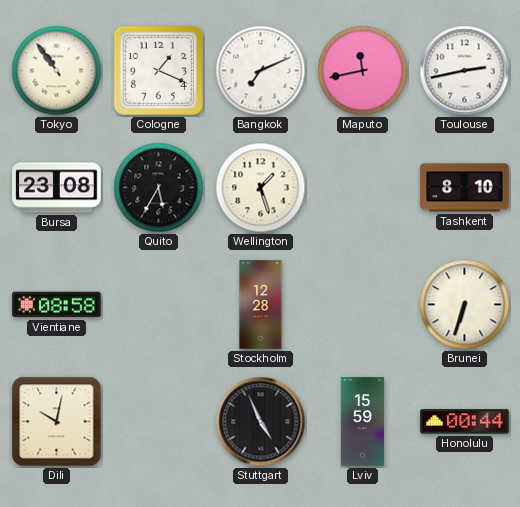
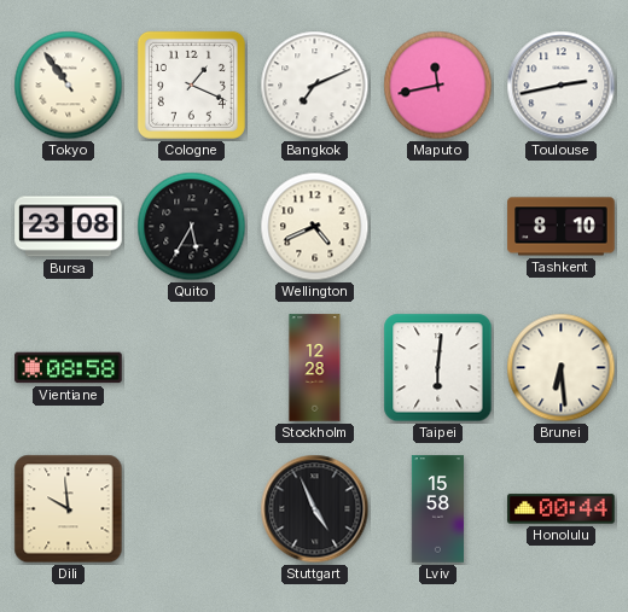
Wellington: 1:27 -> 4:41
Taipei: none -> 6:01
Brunei: 6:33 -> 6:29
Dili: 10:02 -> 9:59
Lviv: 15:59 -> 15:58
